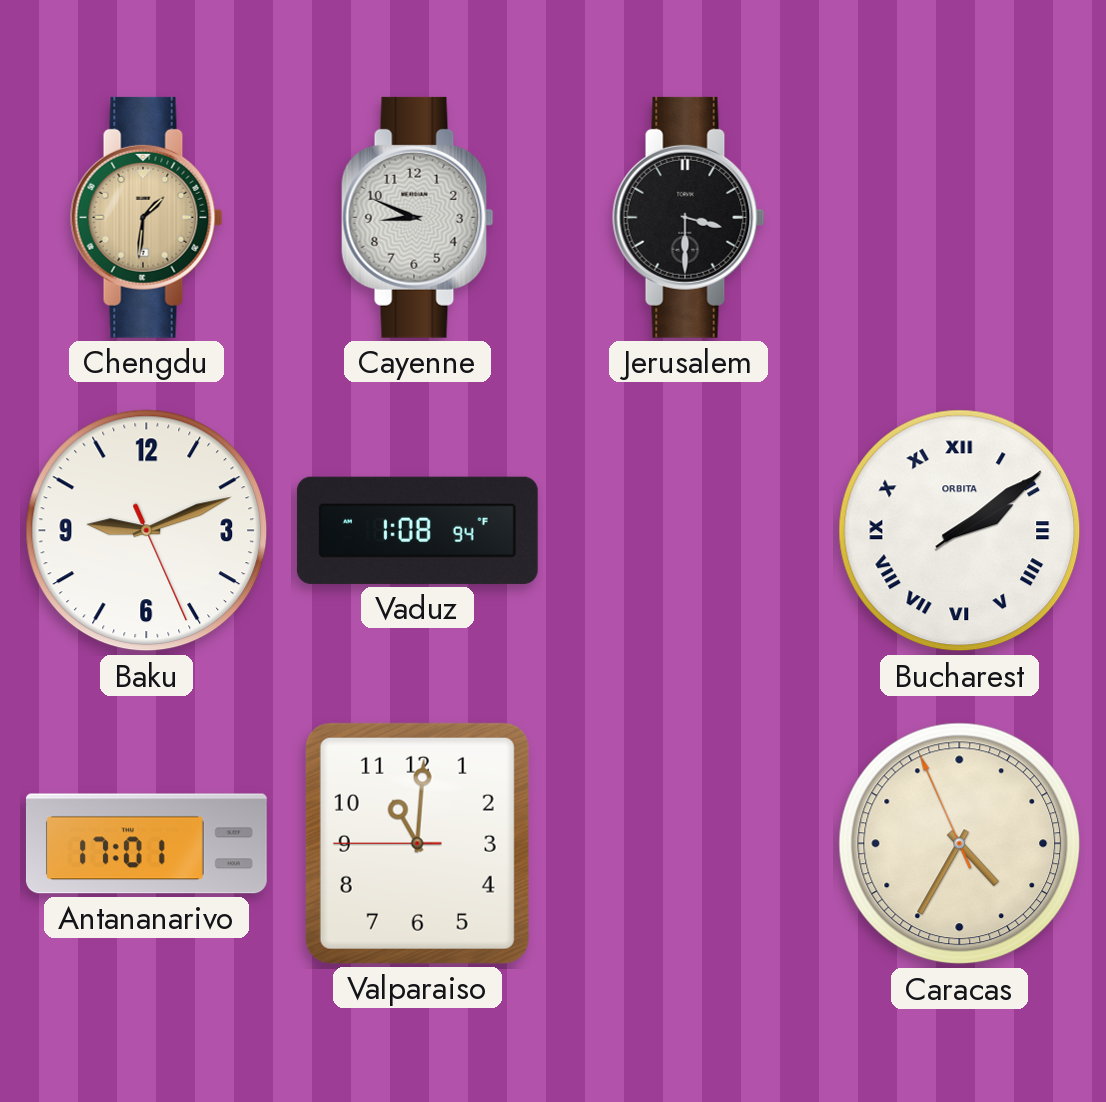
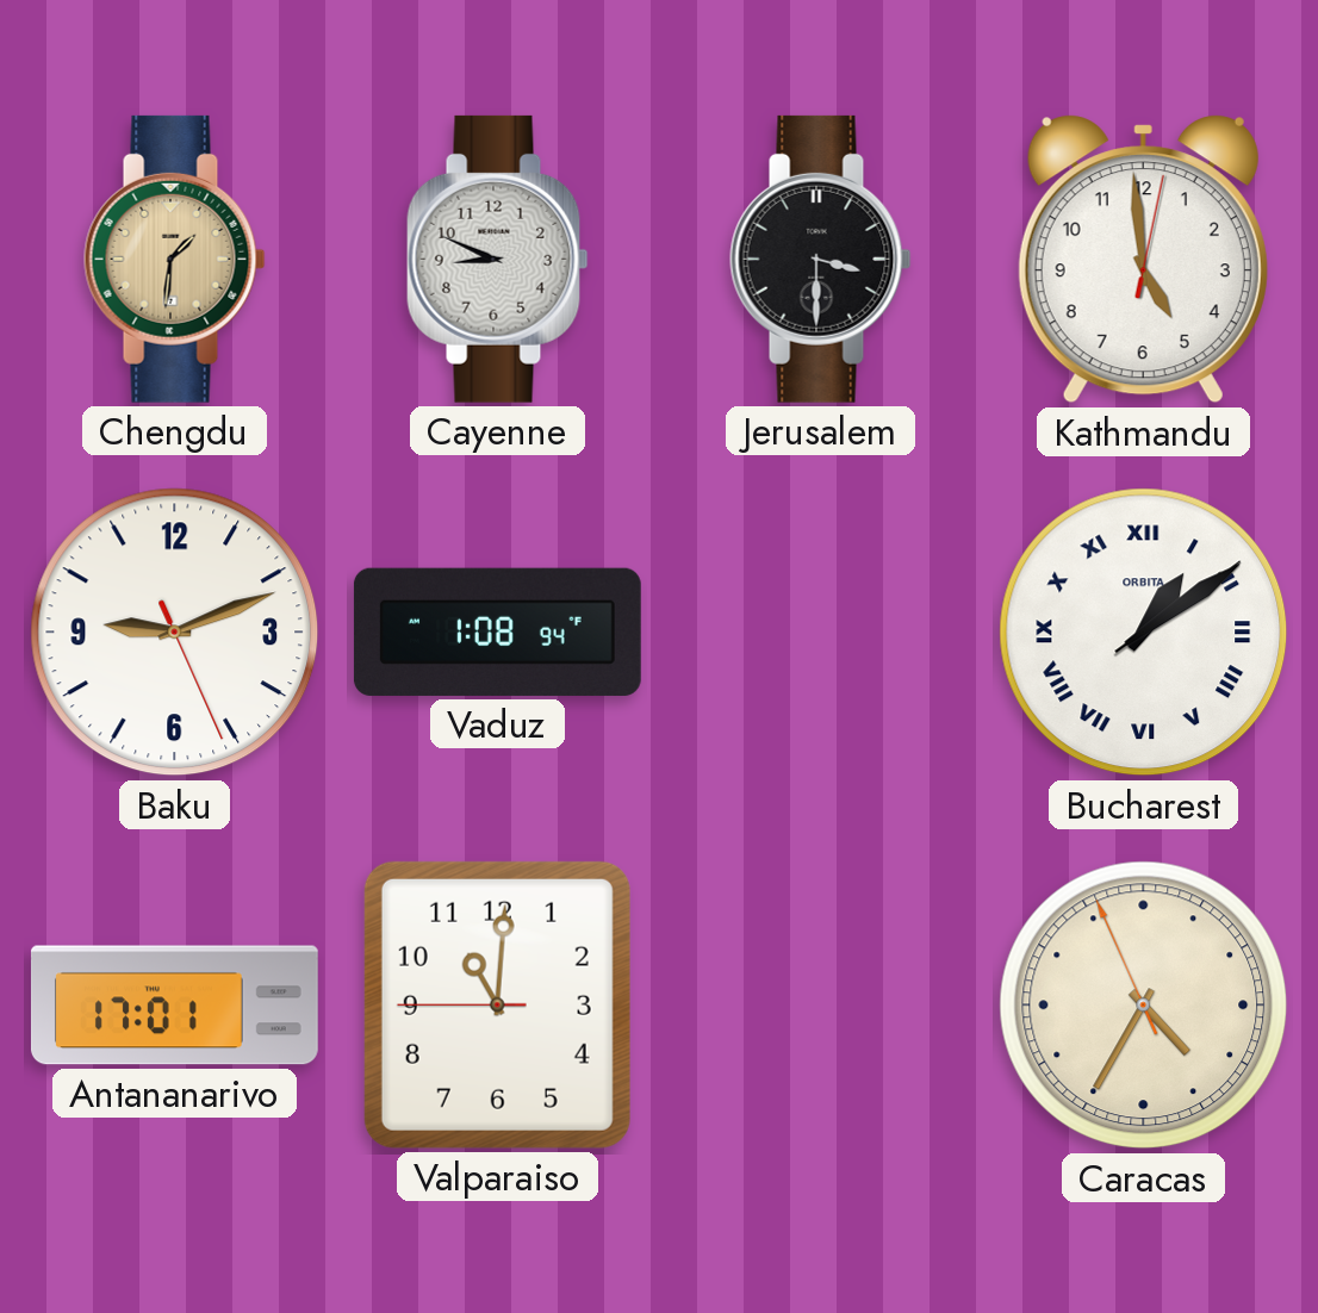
Kathmandu: none -> 4:59
Bucharest: 2:09 -> 1:09
